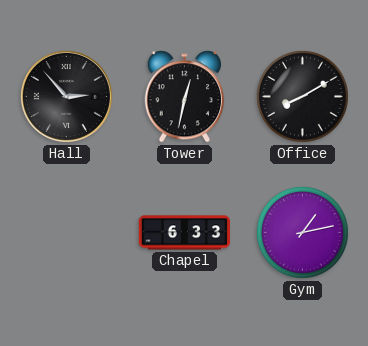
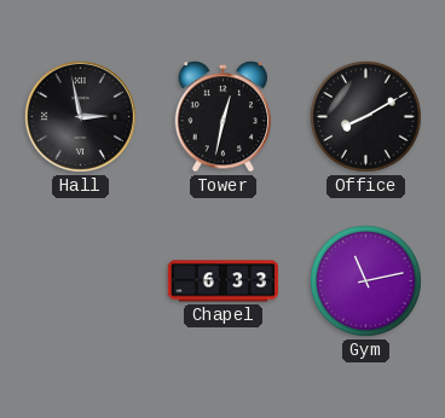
Hall: 2:53 -> 2:58
Gym: 1:13 -> 11:13
